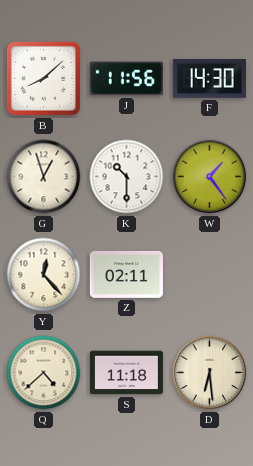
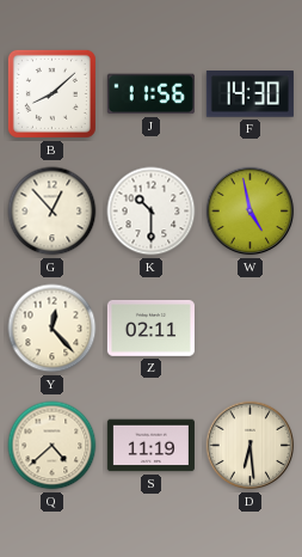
G: 12:57 -> 12:53
W: 1:24 -> 4:58
S: 11:18 -> 11:19
